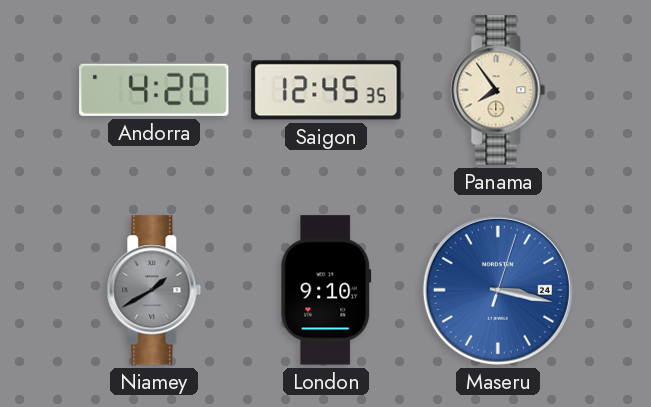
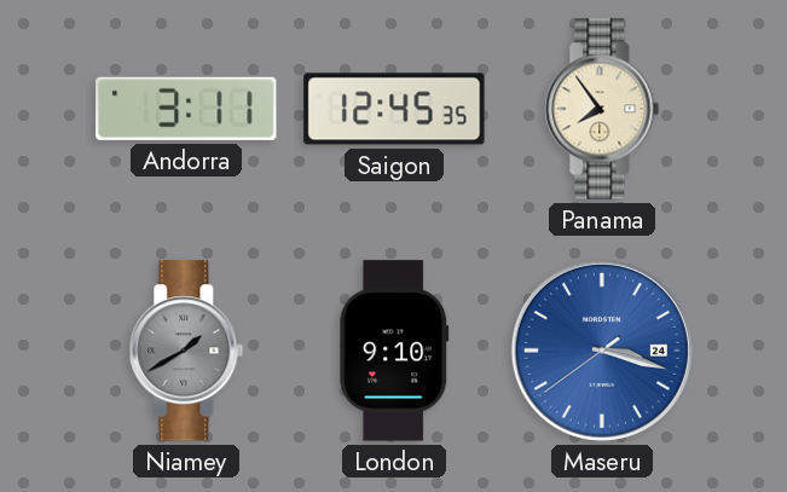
Andorra: 4:20 -> 3:11
Maseru: 3:17:03 -> 3:17:39
